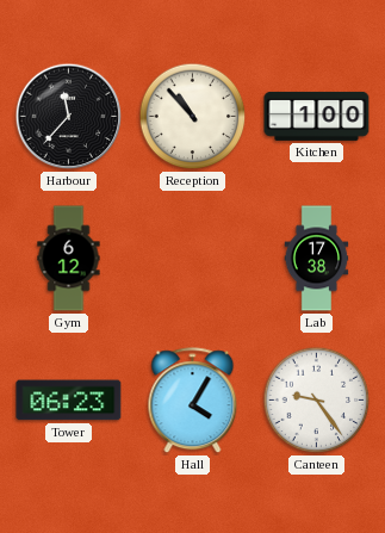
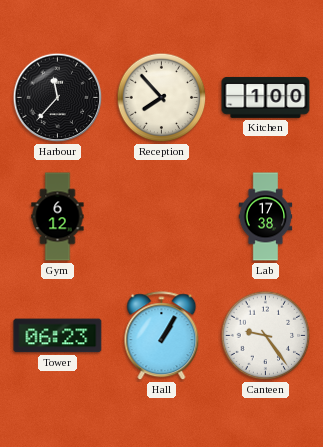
Reception: 10:53 -> 7:53
Hall: 4:05 -> 1:05
